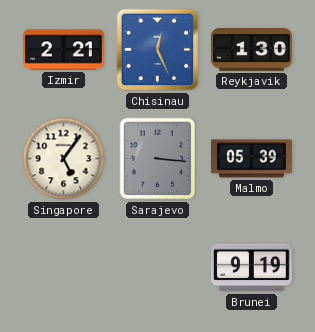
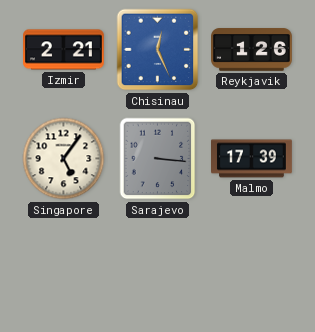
Reykjavik: 1:30 -> 1:26
Malmo: 05:39 -> 17:39
Brunei: 9:19 -> none
